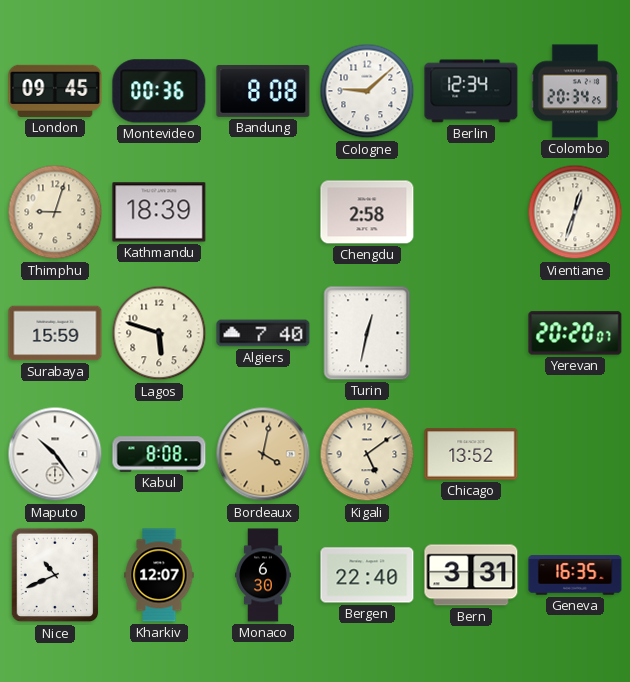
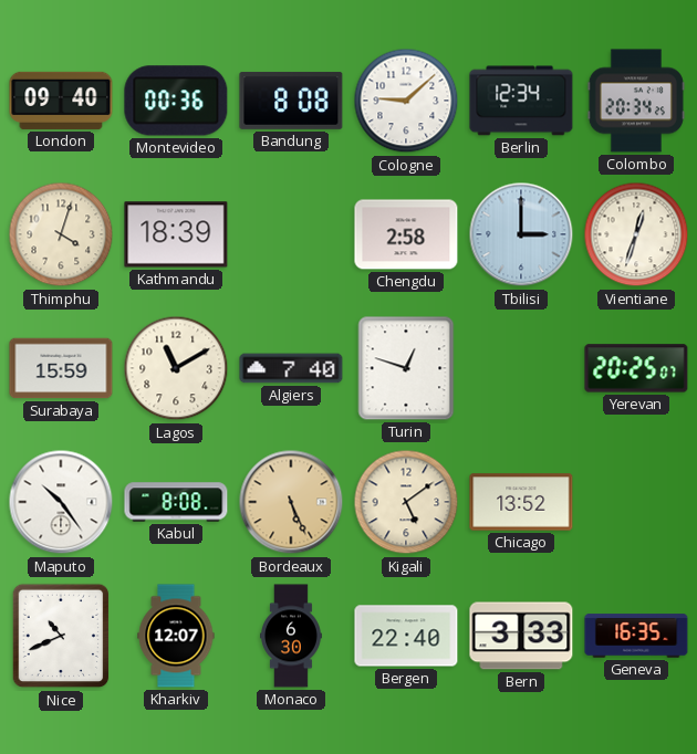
London: 09:45 -> 09:40
Thimphu: 9:03 -> 4:03
Tbilisi: none -> 3:00
Lagos: 5:48 -> 11:10
Turin: 12:32 -> 12:48
Yerevan: 20:20 -> 20:25
Bordeaux: 4:02 -> 5:26
Bern: 3:31 -> 3:33
